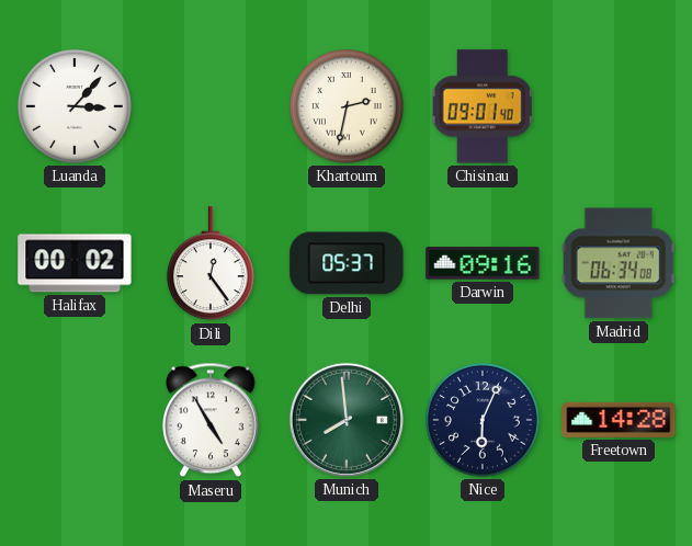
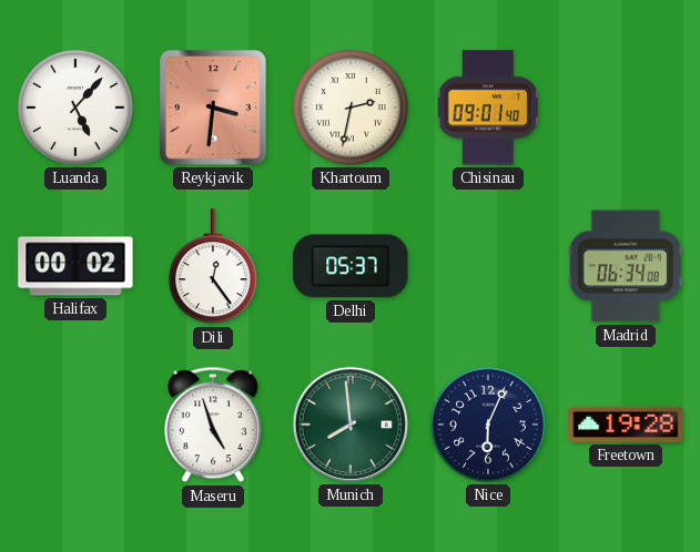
Luanda: 3:07 -> 5:07
Reykjavik: none -> 3:31
Darwin: 09:16 -> none
Maseru: 4:55 -> 4:57
Freetown: 14:28 -> 19:28
